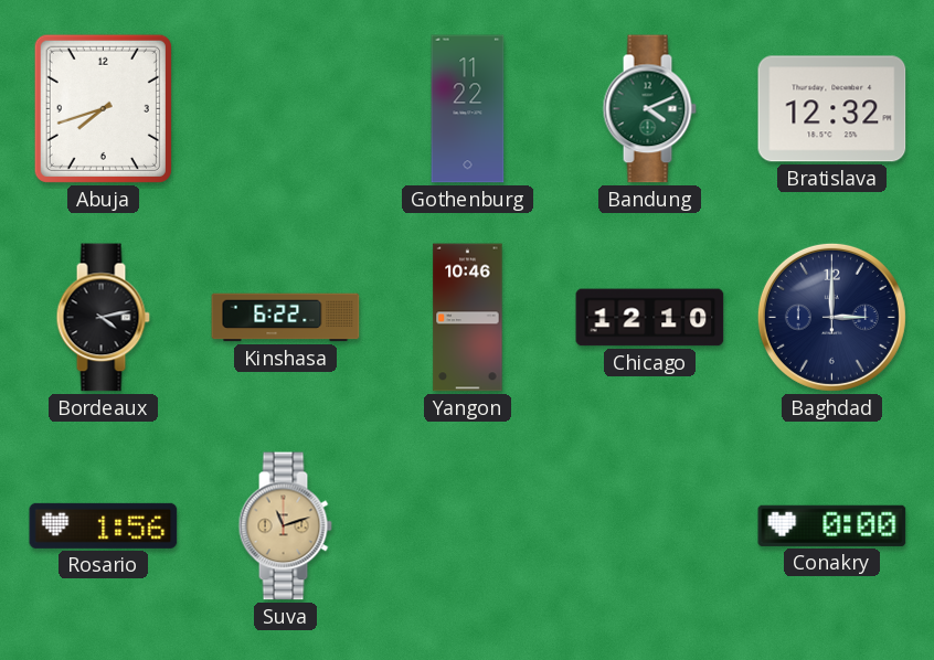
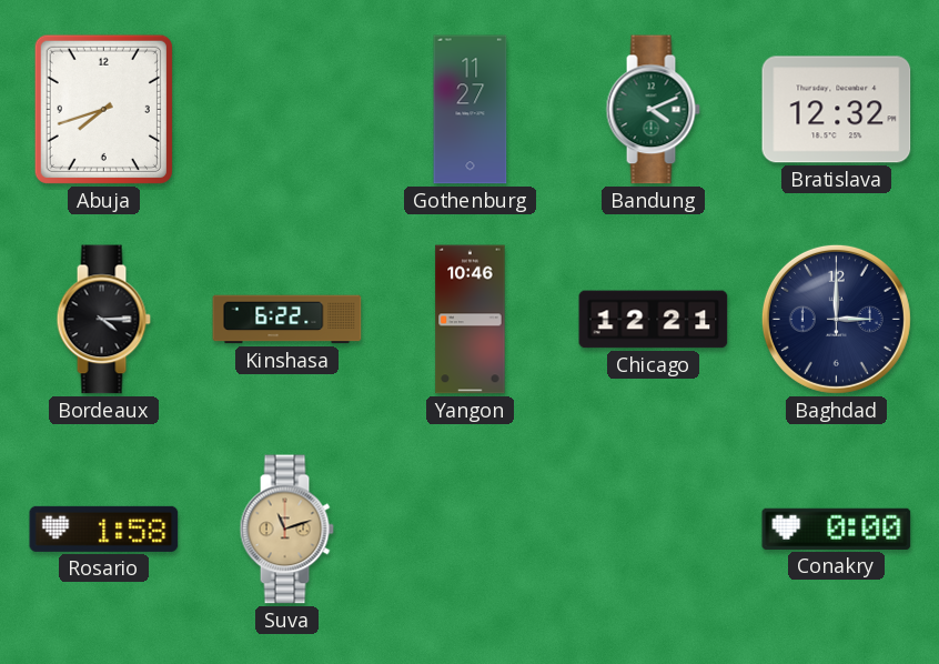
Gothenburg: 11:22 -> 11:27
Bordeaux: 4:13 -> 4:15
Chicago: 12:10 -> 12:21
Rosario: 1:56 -> 1:58
